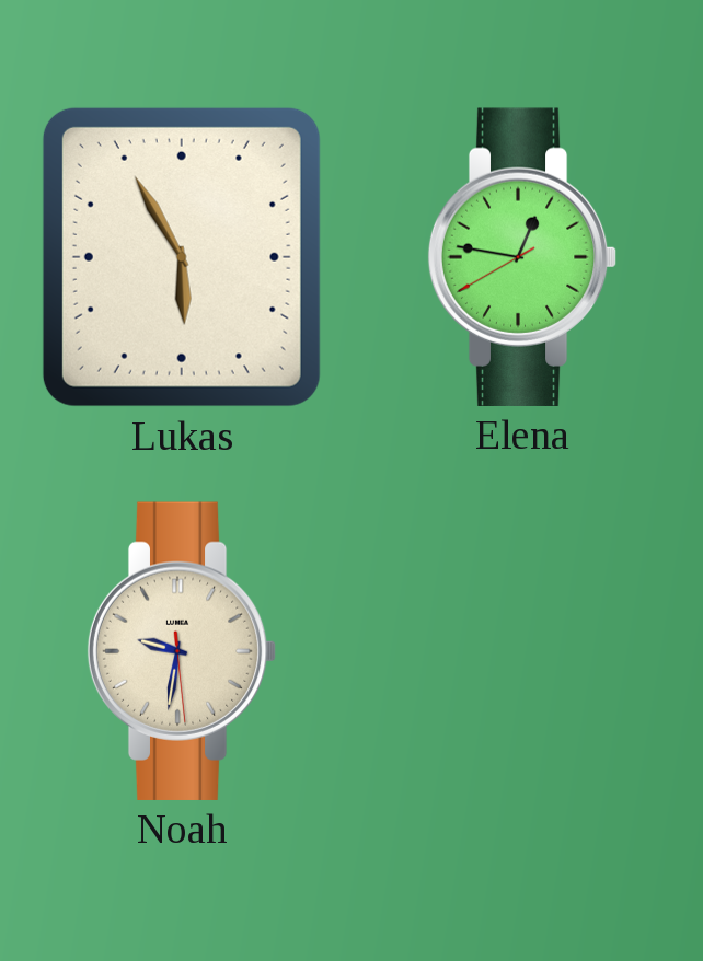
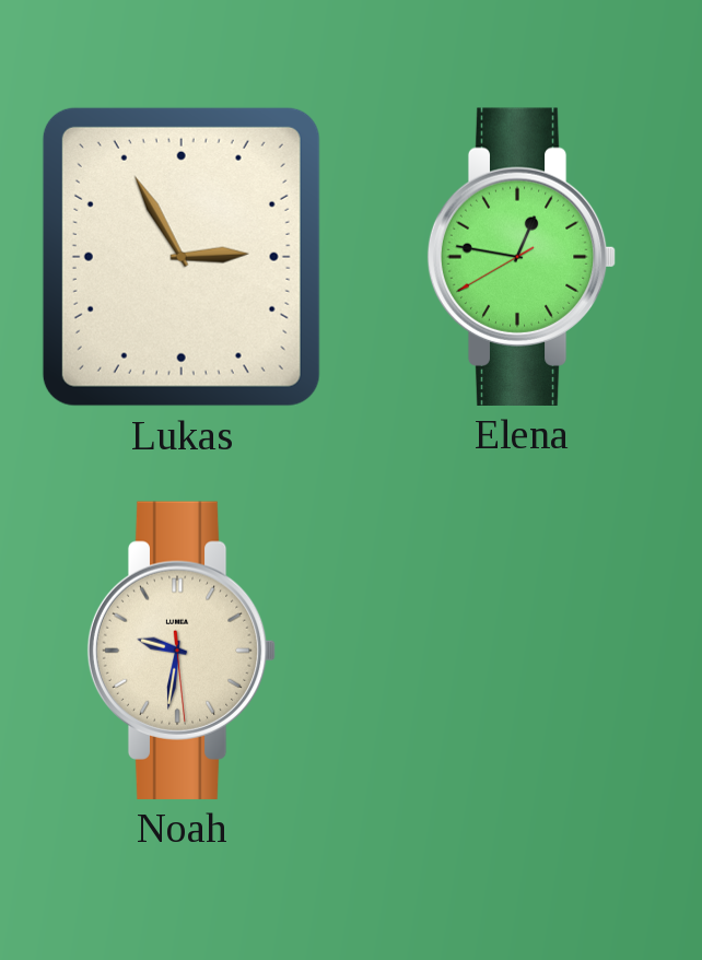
Lukas: 5:55 -> 2:55
